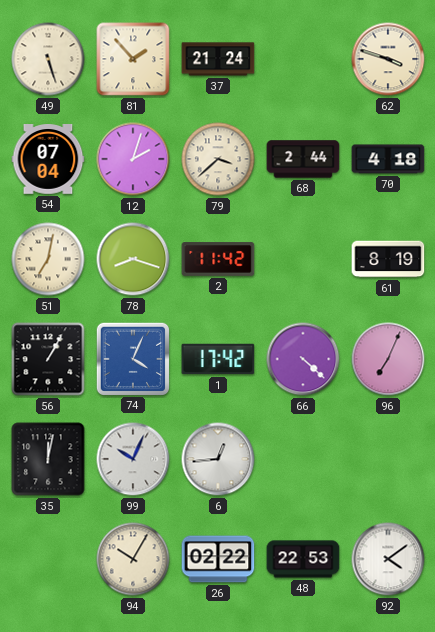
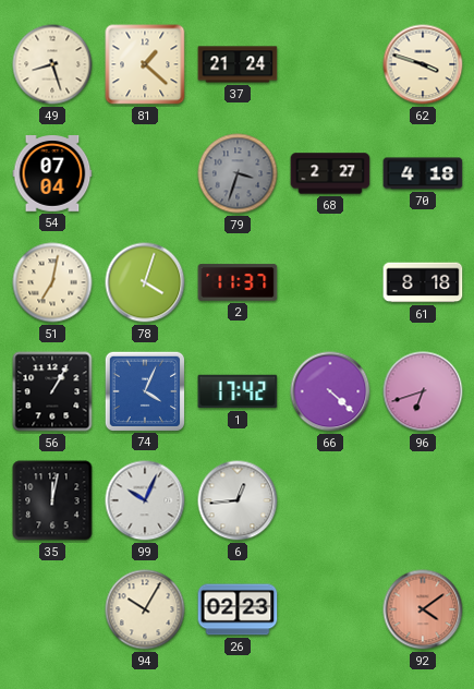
49: 5:27 -> 8:27
81: 1:53 -> 1:22
12: 2:03 -> none
79: 3:38 -> 3:33
79 dial: cream -> grey
68: 2:44 -> 2:27
78: 8:18 -> 4:03
2: 11:42 -> 11:37
61: 8:19 -> 8:18
96: 7:04 -> 6:42
26: 02:22 -> 02:23
48: 22:53 -> none
92 dial: white -> salmon
